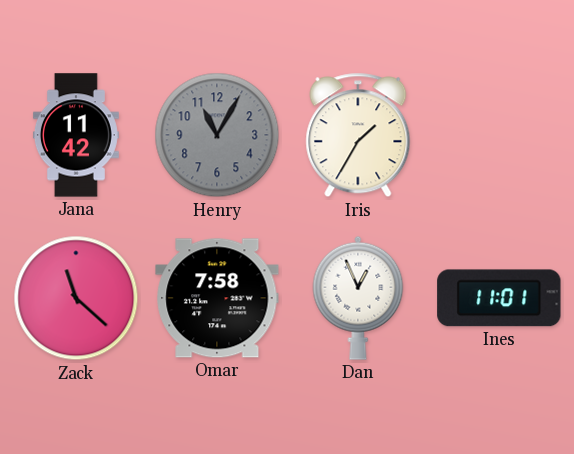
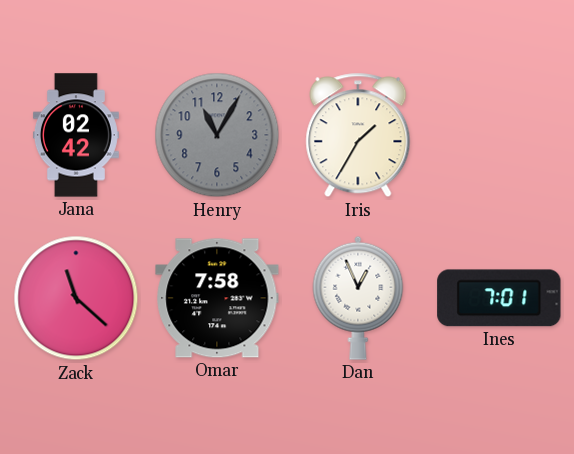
Jana: 11:42 -> 02:42
Ines: 11:01 -> 7:01
